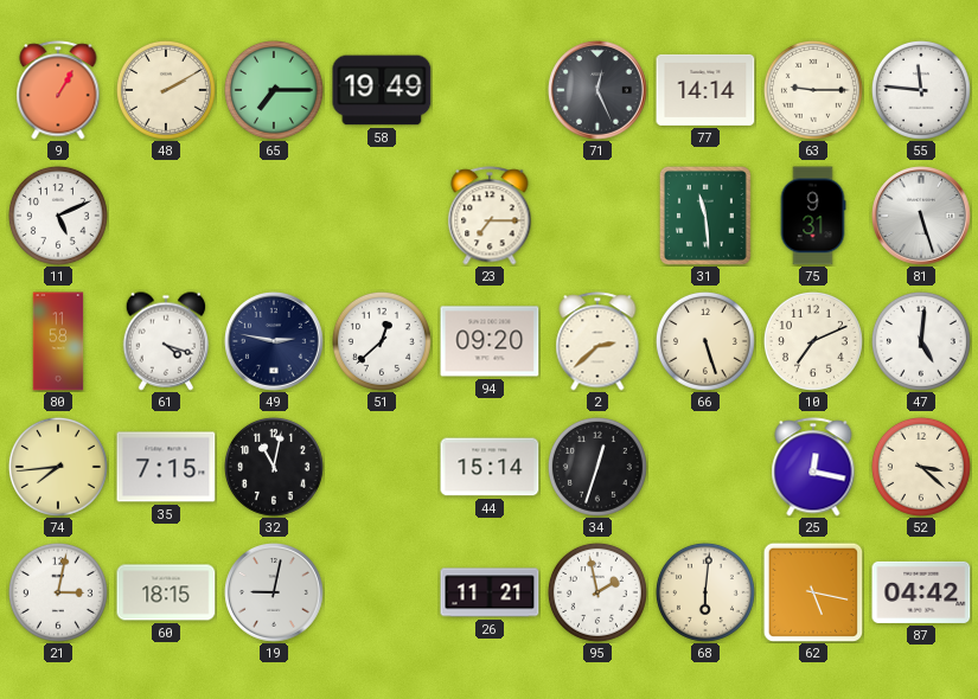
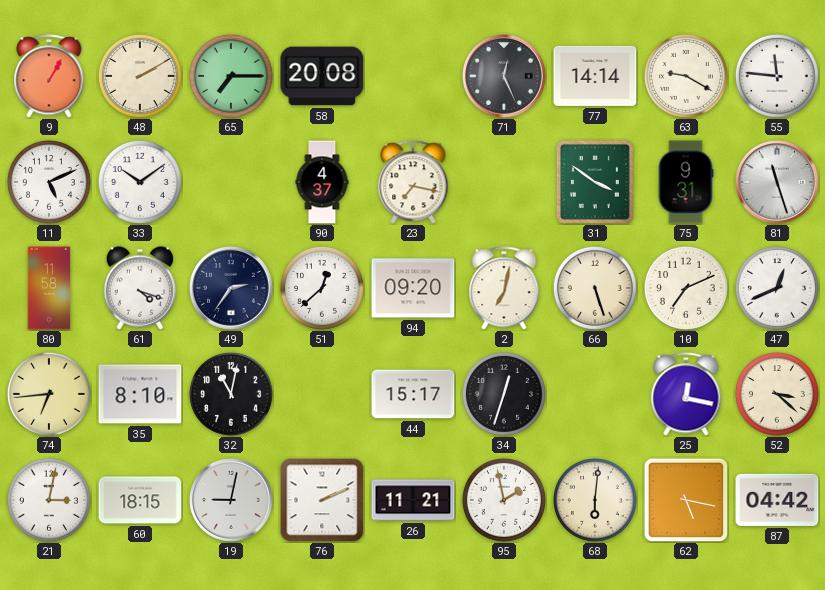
58: 19:49 -> 20:08
63: 9:15 -> 9:20
33: none -> 10:09
90: none -> 4:37
23: 7:15 -> 7:17
31: 11:29 -> 3:51
81: 5:27 -> 11:27
49: 2:47 -> 2:36
2: 2:38 -> 7:02
47: 5:01 -> 12:41
74: 7:44 -> 6:44
35: 7:15 -> 8:10
44: 15:14 -> 15:17
76: none -> 2:11
